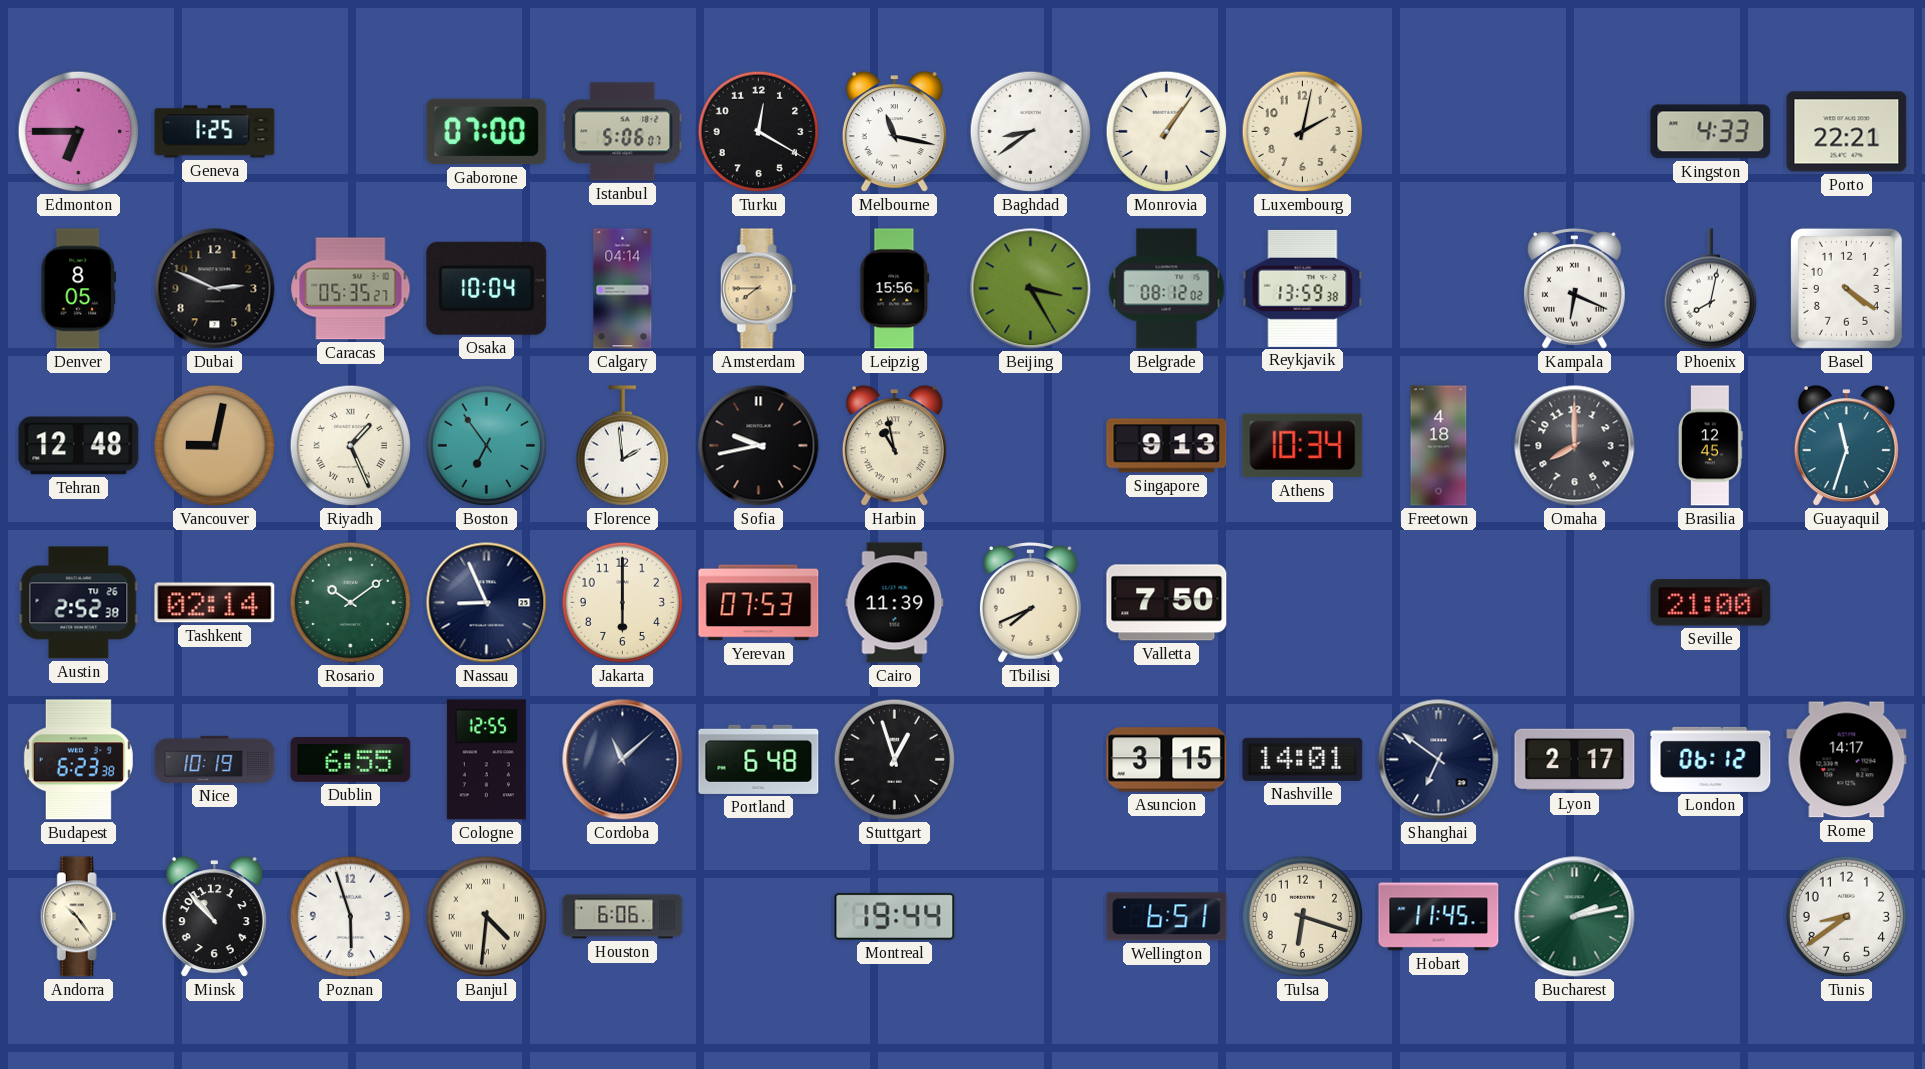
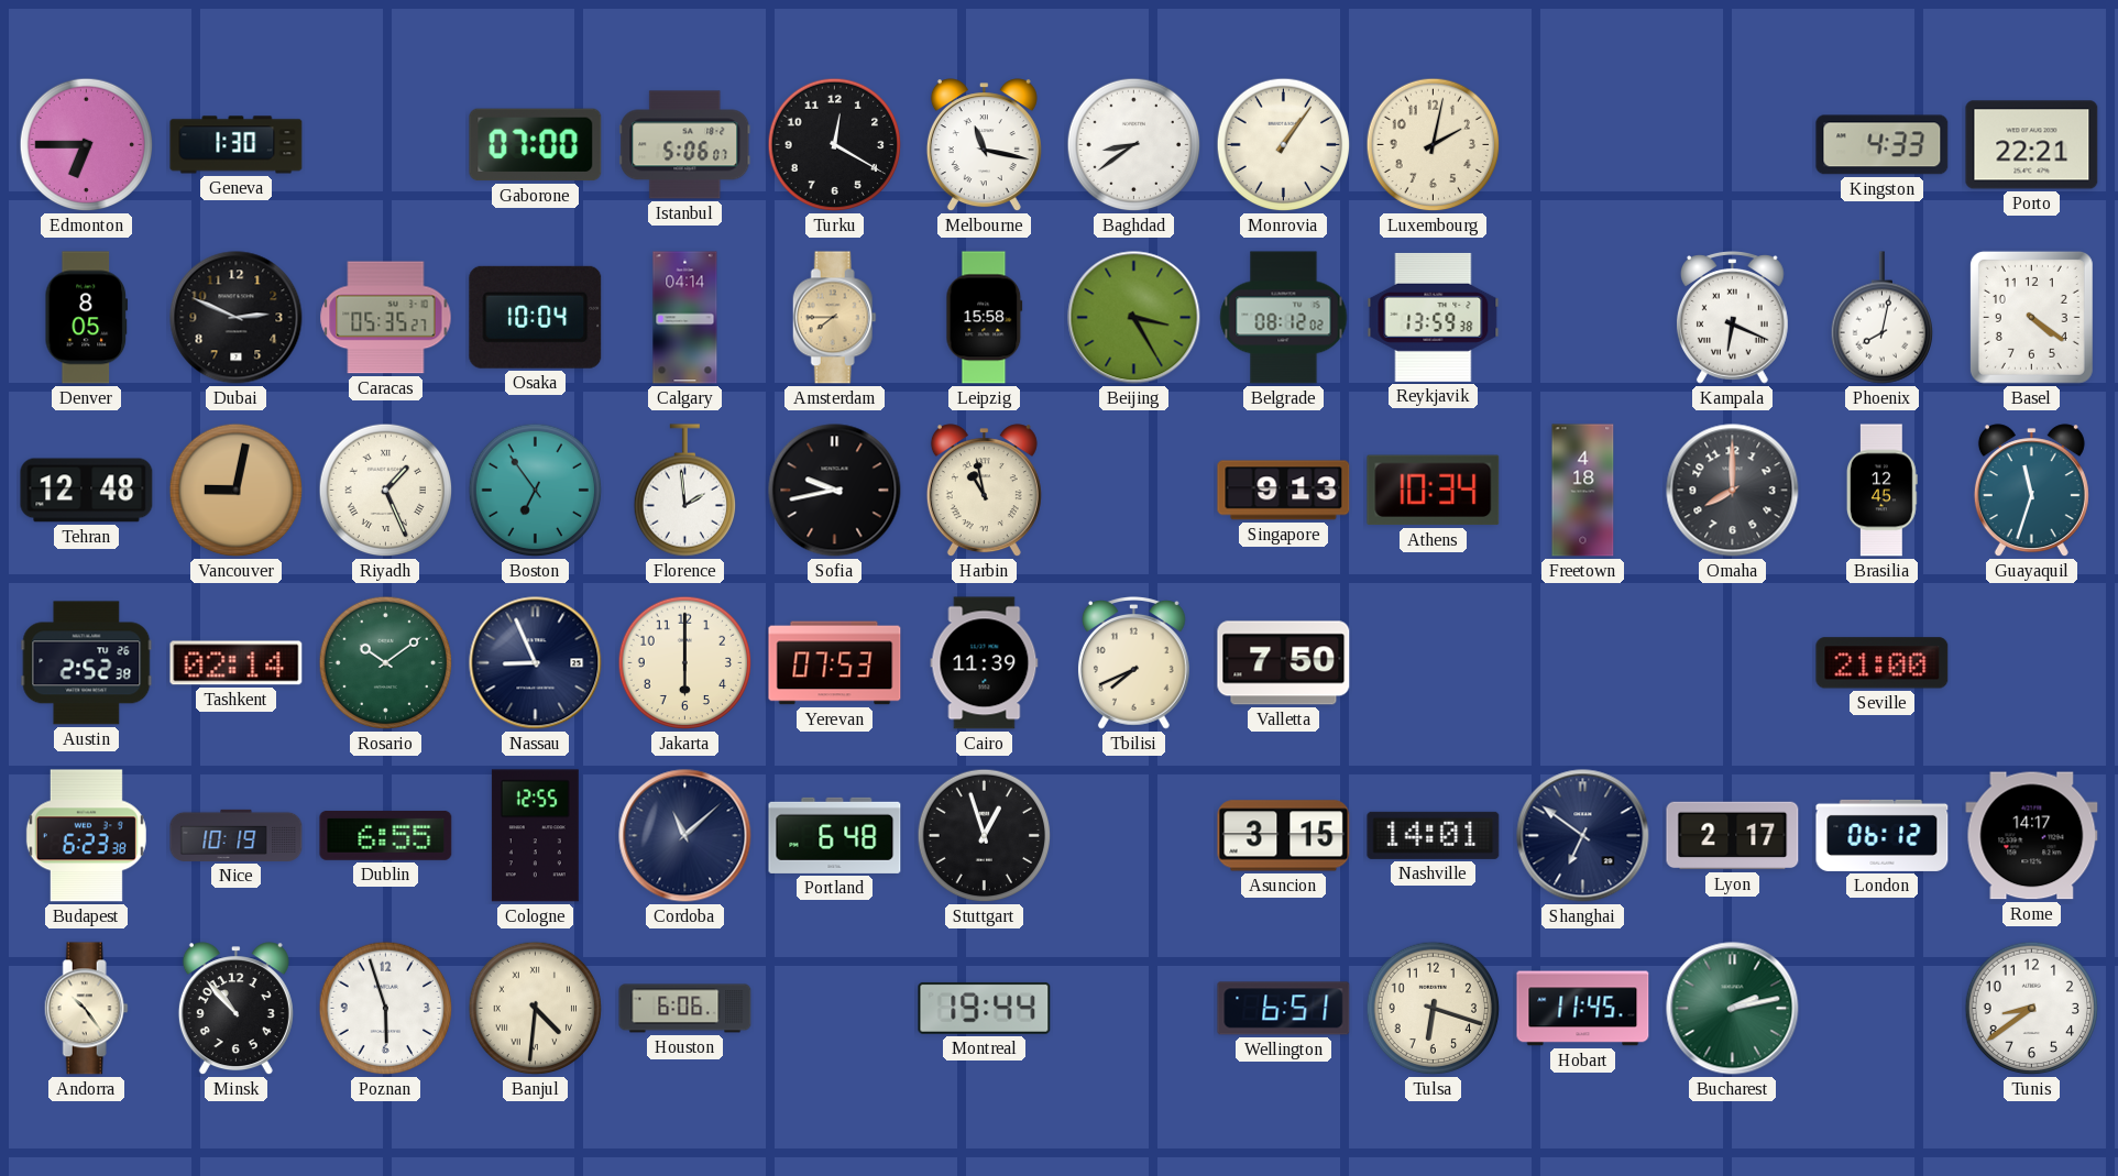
Geneva: 1:25 -> 1:30
Leipzig: 15:56 -> 15:58
